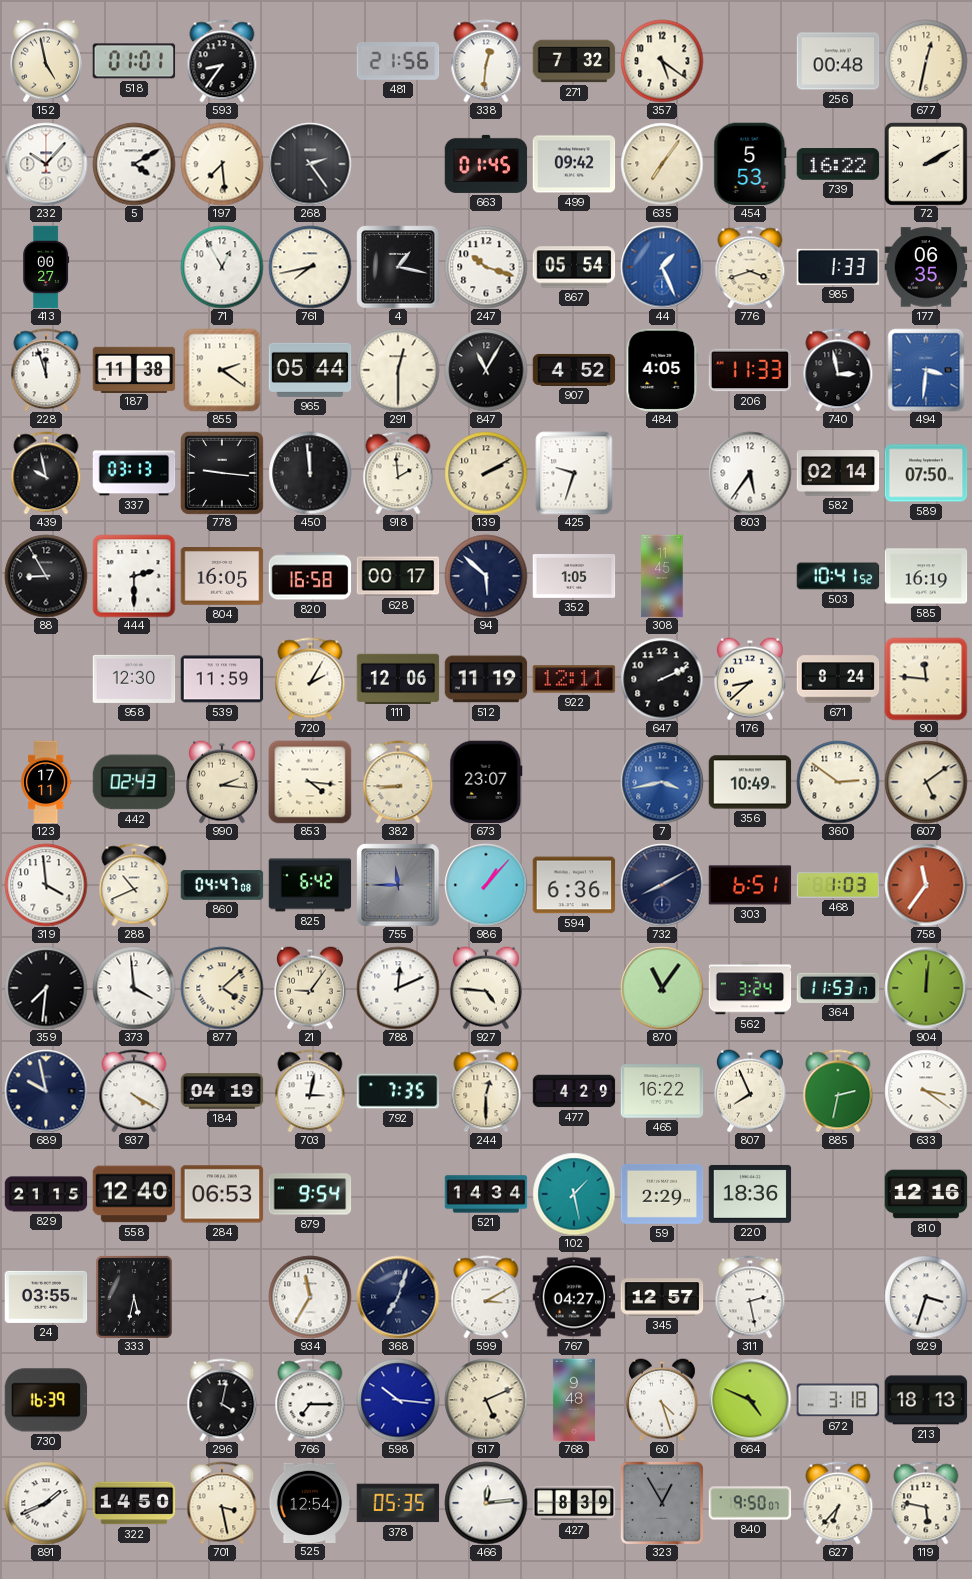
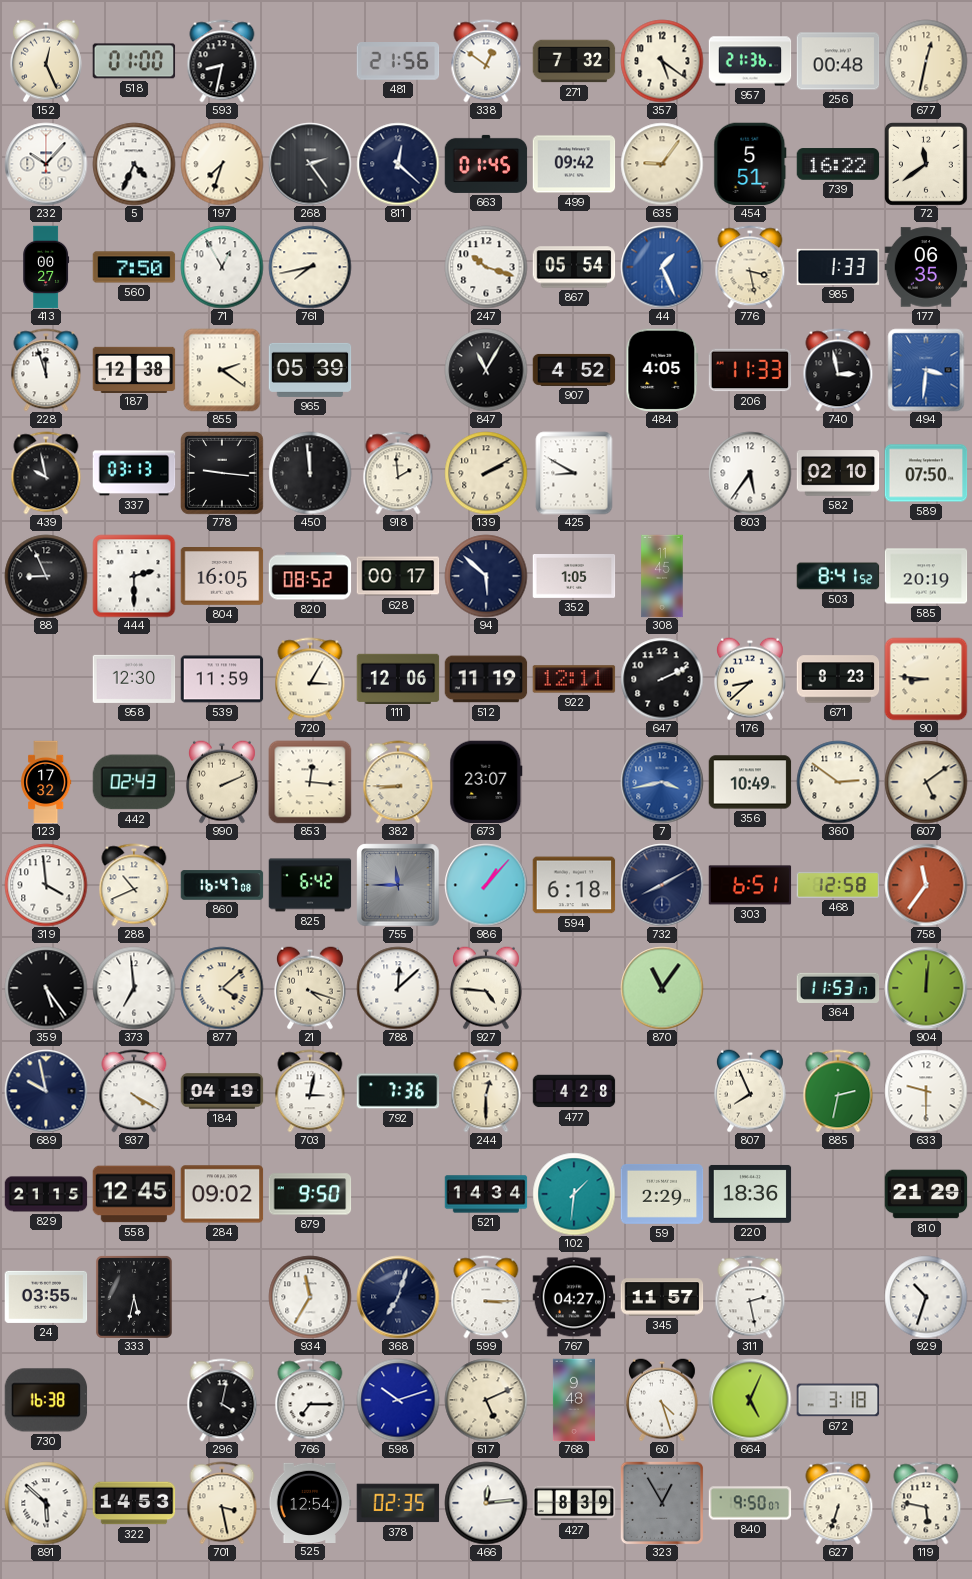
152: 4:58 -> 12:26
518: 01:01 -> 01:00
593: 8:36 -> 8:32
338: 12:31 -> 12:51
957: none -> 21:36
5: 4:10 -> 4:34
197: 7:29 -> 7:33
811: none -> 12:22
635: 7:06 -> 9:06
454: 5:53 -> 5:51
72: 2:10 -> 11:39
560: none -> 7:50
4: 1:17 -> none
776: 3:42 -> 3:28
187: 11:38 -> 12:38
965: 05:44 -> 05:39
291: 12:30 -> none
425: 9:33 -> 8:50
582: 02:14 -> 02:10
88: 8:55 -> 8:56
820: 16:58 -> 08:52
503: 10:41 -> 8:41
585: 16:19 -> 20:19
720: 2:05 -> 3:05
671: 8:24 -> 8:23
90: 11:46 -> 8:46
123: 17:11 -> 17:32
990: 2:16 -> 2:11
853: 4:16 -> 12:16
860: 04:47 -> 16:47
594: 6:36 -> 6:18
468: 1:03 -> 12:58
359: 7:31 -> 5:24
373: 3:59 -> 6:59
21: 9:06 -> 4:18
788: 12:11 -> 12:08
562: 3:24 -> none
792: 7:35 -> 7:36
477: 4:29 -> 4:28
465: 16:22 -> none
633: 3:21 -> 9:30
558: 12:40 -> 12:45
284: 06:53 -> 09:02
879: 9:54 -> 9:50
102: 1:28 -> 1:31
810: 12:16 -> 21:29
599: 3:10 -> 3:15
345: 12:57 -> 11:57
929: 3:33 -> 10:33
730: 16:39 -> 16:38
598: 10:16 -> 10:12
664: 4:49 -> 5:04
213: 18:13 -> none
891: 1:41 -> 5:52
322: 14:50 -> 14:53
378: 05:35 -> 02:35
627: 6:37 -> 6:33
